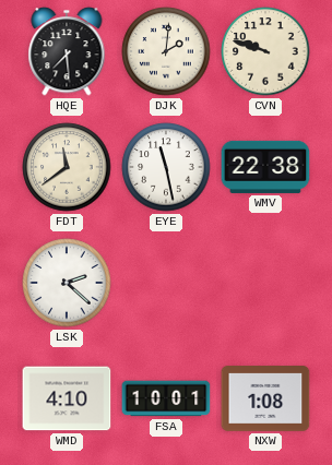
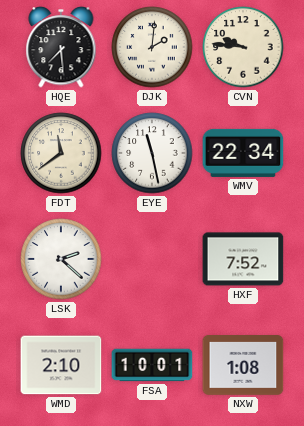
CVN: 9:48 -> 9:46
WMV: 22:38 -> 22:34
HXF: none -> 7:52
WMD: 4:10 -> 2:10
